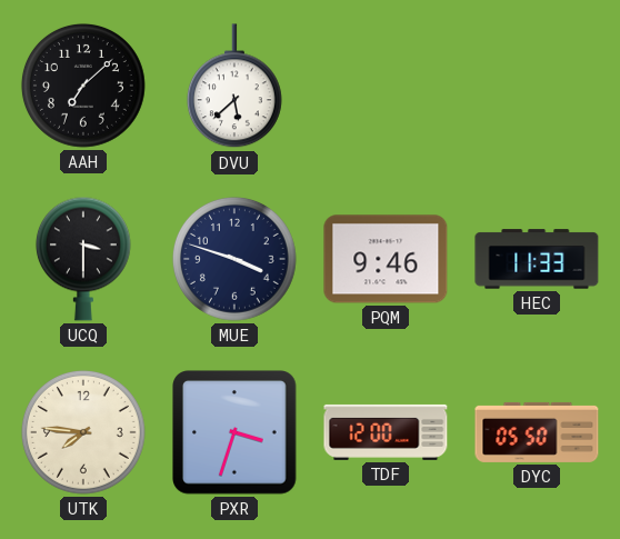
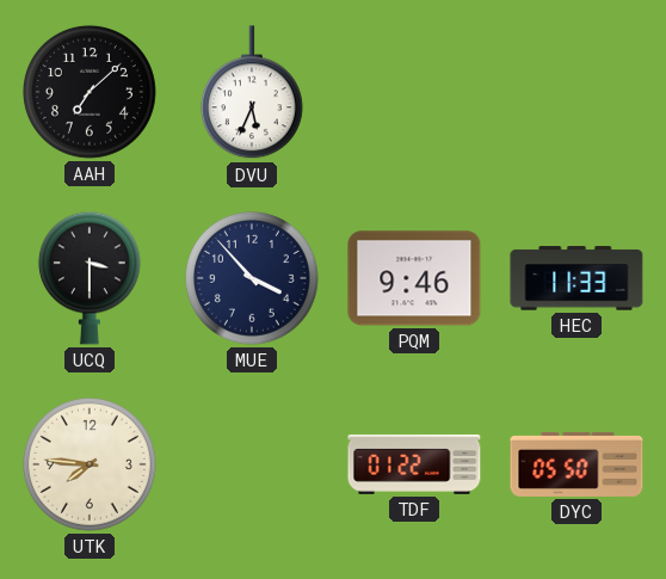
DVU: 5:38 -> 5:34
MUE: 3:48 -> 3:53
PXR: 3:33 -> none
TDF: 12:00 -> 01:22
